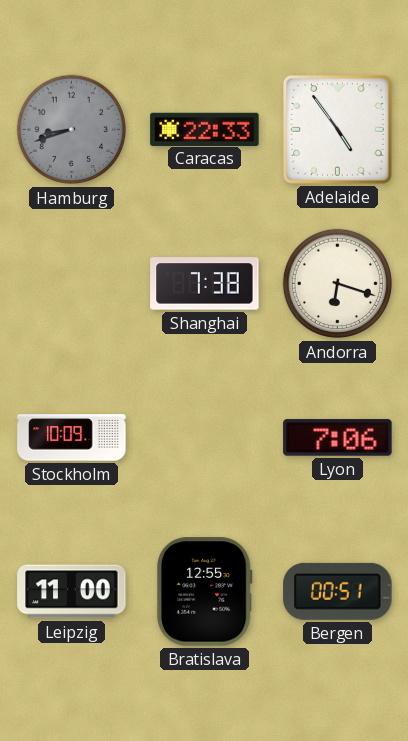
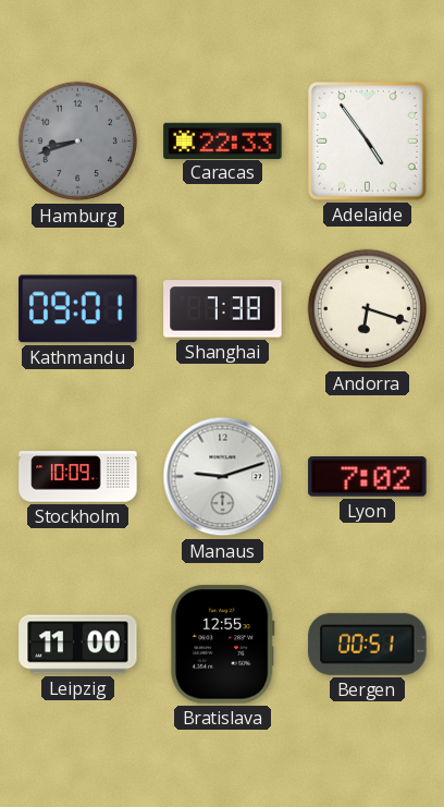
Kathmandu: none -> 09:01
Manaus: none -> 9:12
Lyon: 7:06 -> 7:02
